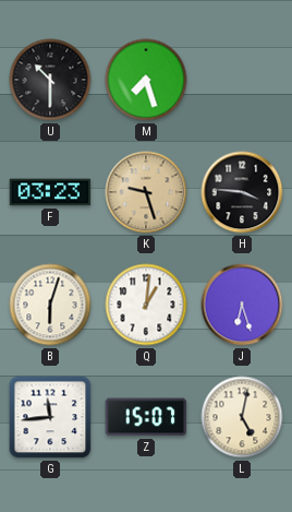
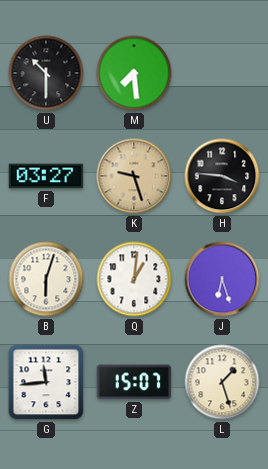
M: 7:27 -> 7:29
F: 03:23 -> 03:27
L: 5:02 -> 1:27
